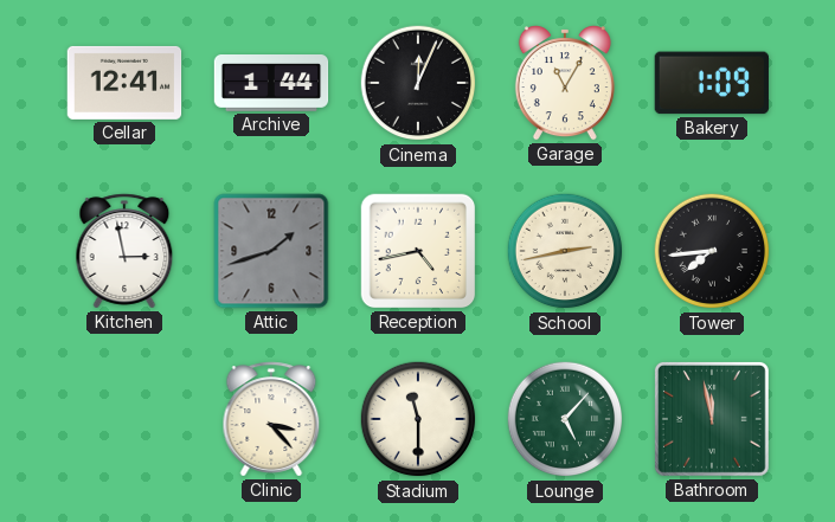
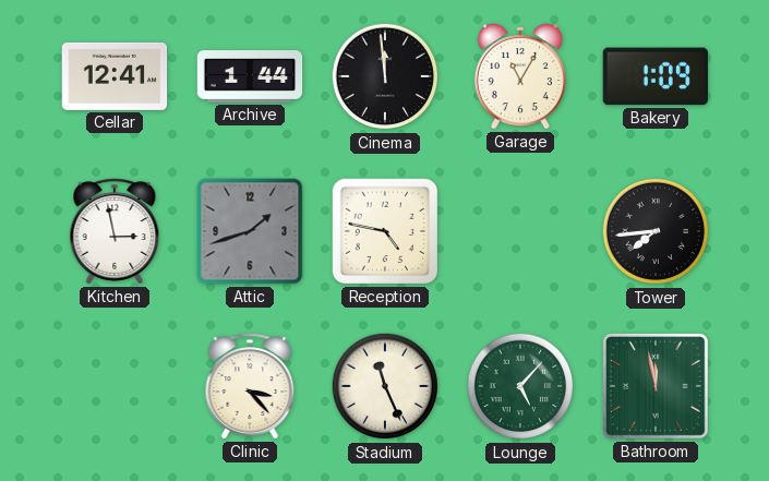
Cinema: 12:04 -> 11:59
Reception: 4:43 -> 4:47
School: 2:43 -> none
Stadium: 11:30 -> 11:26
